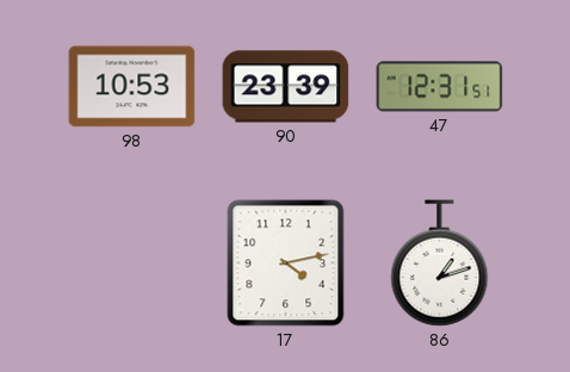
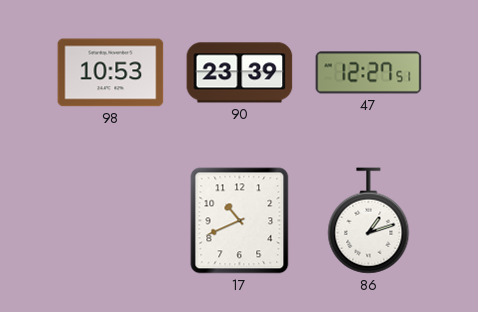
47: 12:31 -> 12:27
17: 4:13 -> 10:41
